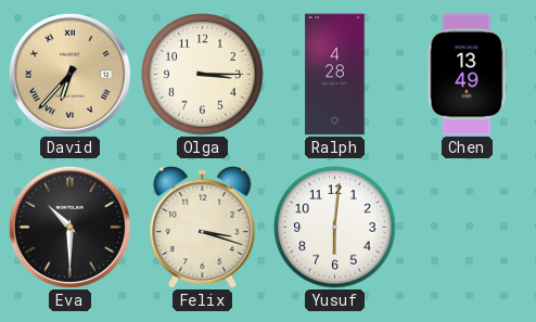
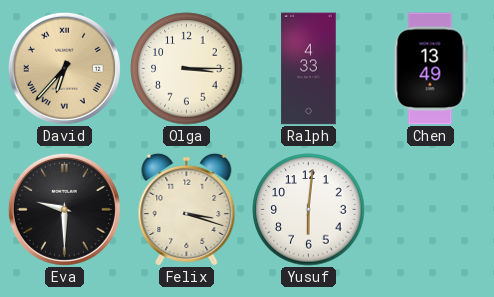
Ralph: 4:28 -> 4:33
Eva: 10:30 -> 9:30
